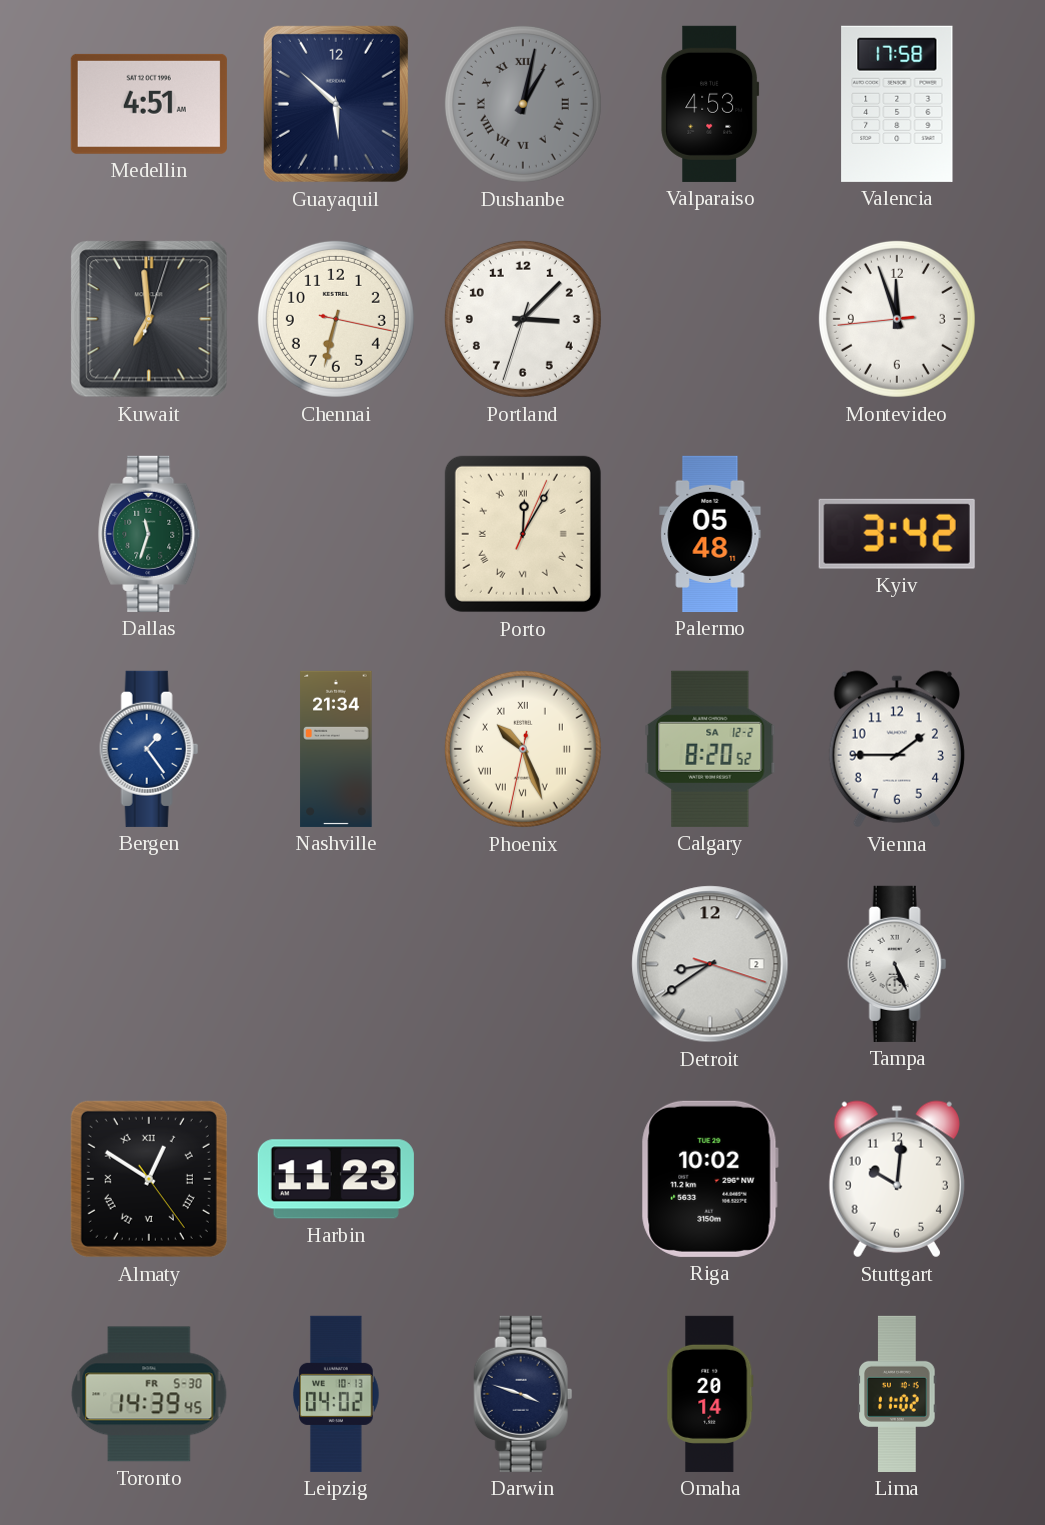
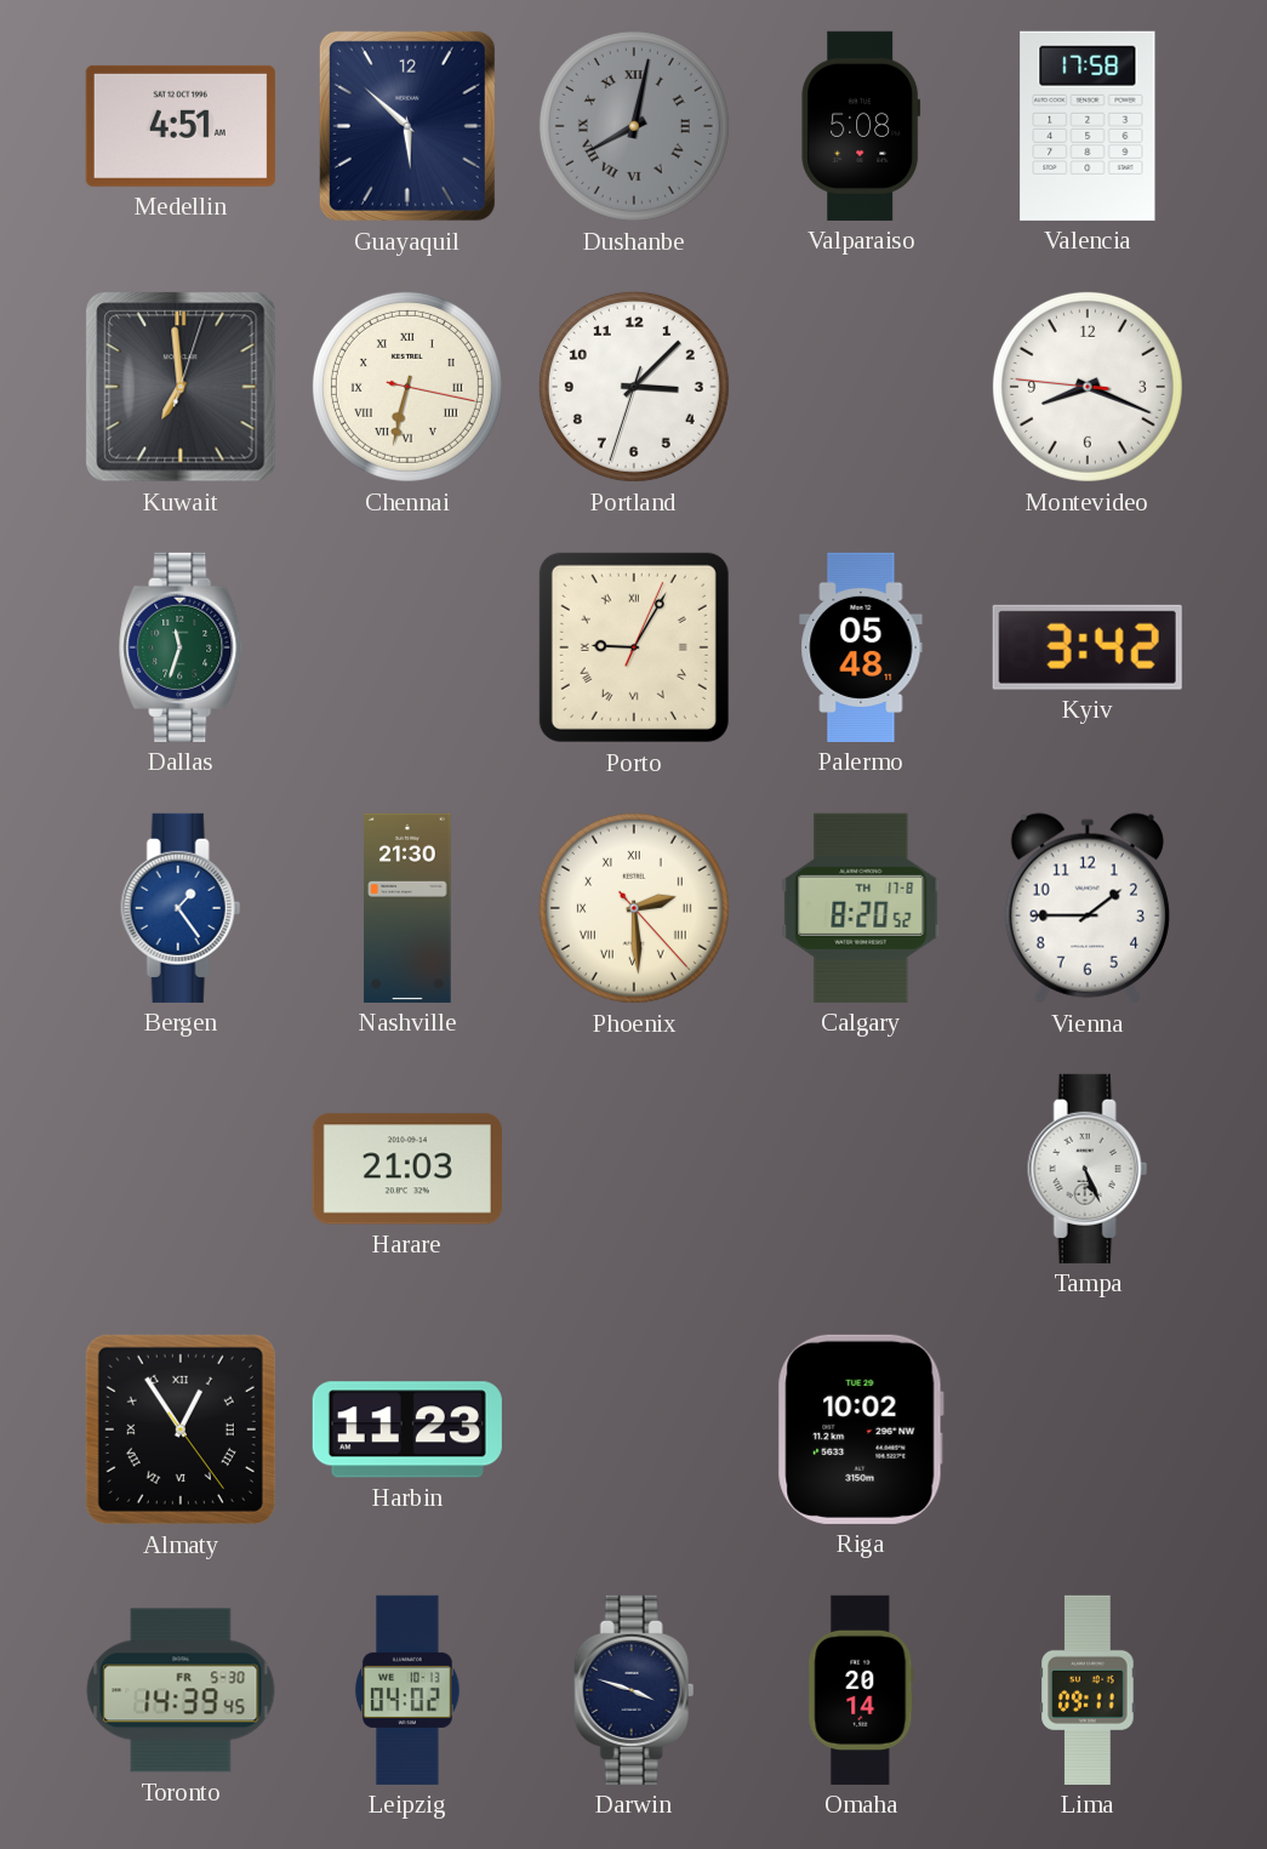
Dushanbe: 1:02 -> 8:02
Valparaiso: 4:53 -> 5:08
Chennai numerals: Arabic -> Roman
Montevideo: 11:56 -> 8:18
Porto: 12:05 -> 9:05
Nashville: 21:34 -> 21:30
Phoenix: 10:26 -> 2:29
Calgary date: SA 12-2 -> TH 17-8
Harare: none -> 21:03
Detroit: 8:39 -> none
Almaty: 12:50 -> 12:54
Stuttgart: 10:01 -> none
Lima: 11:02 -> 09:11
